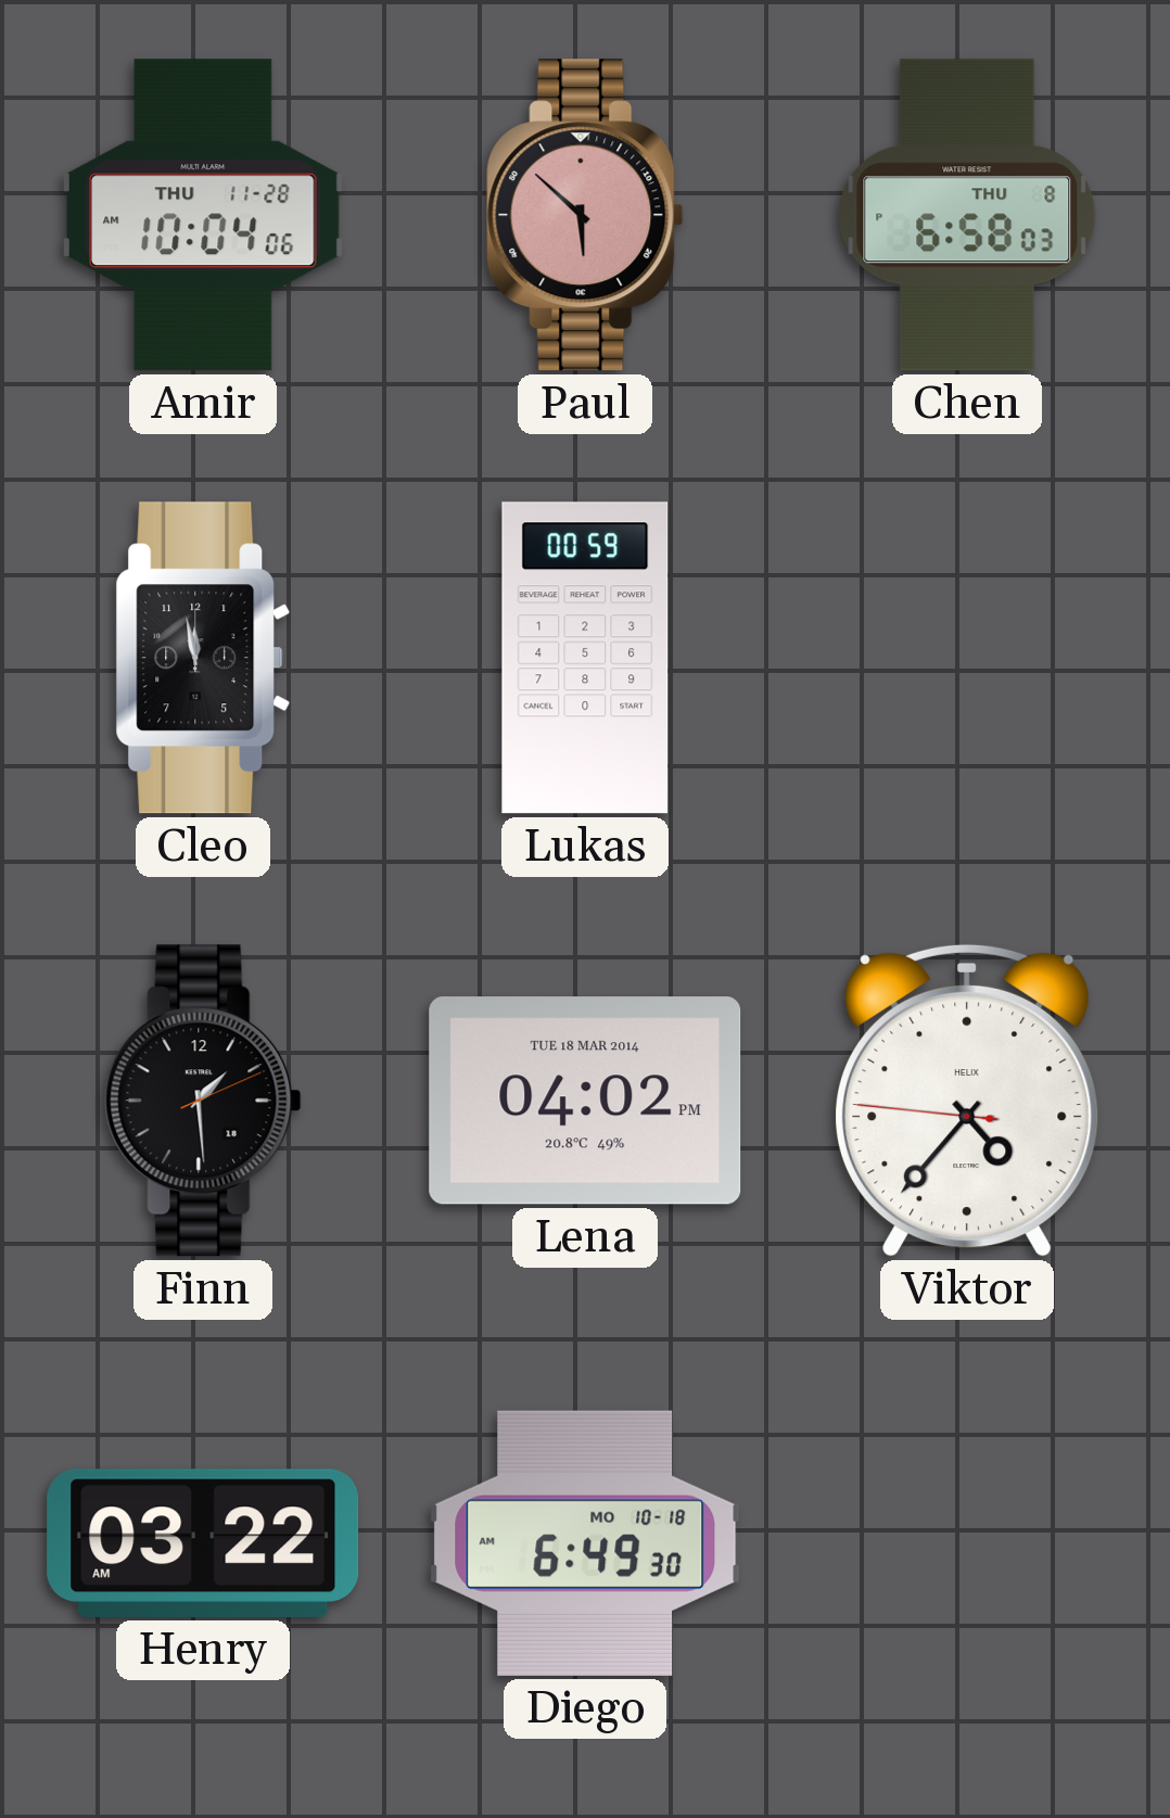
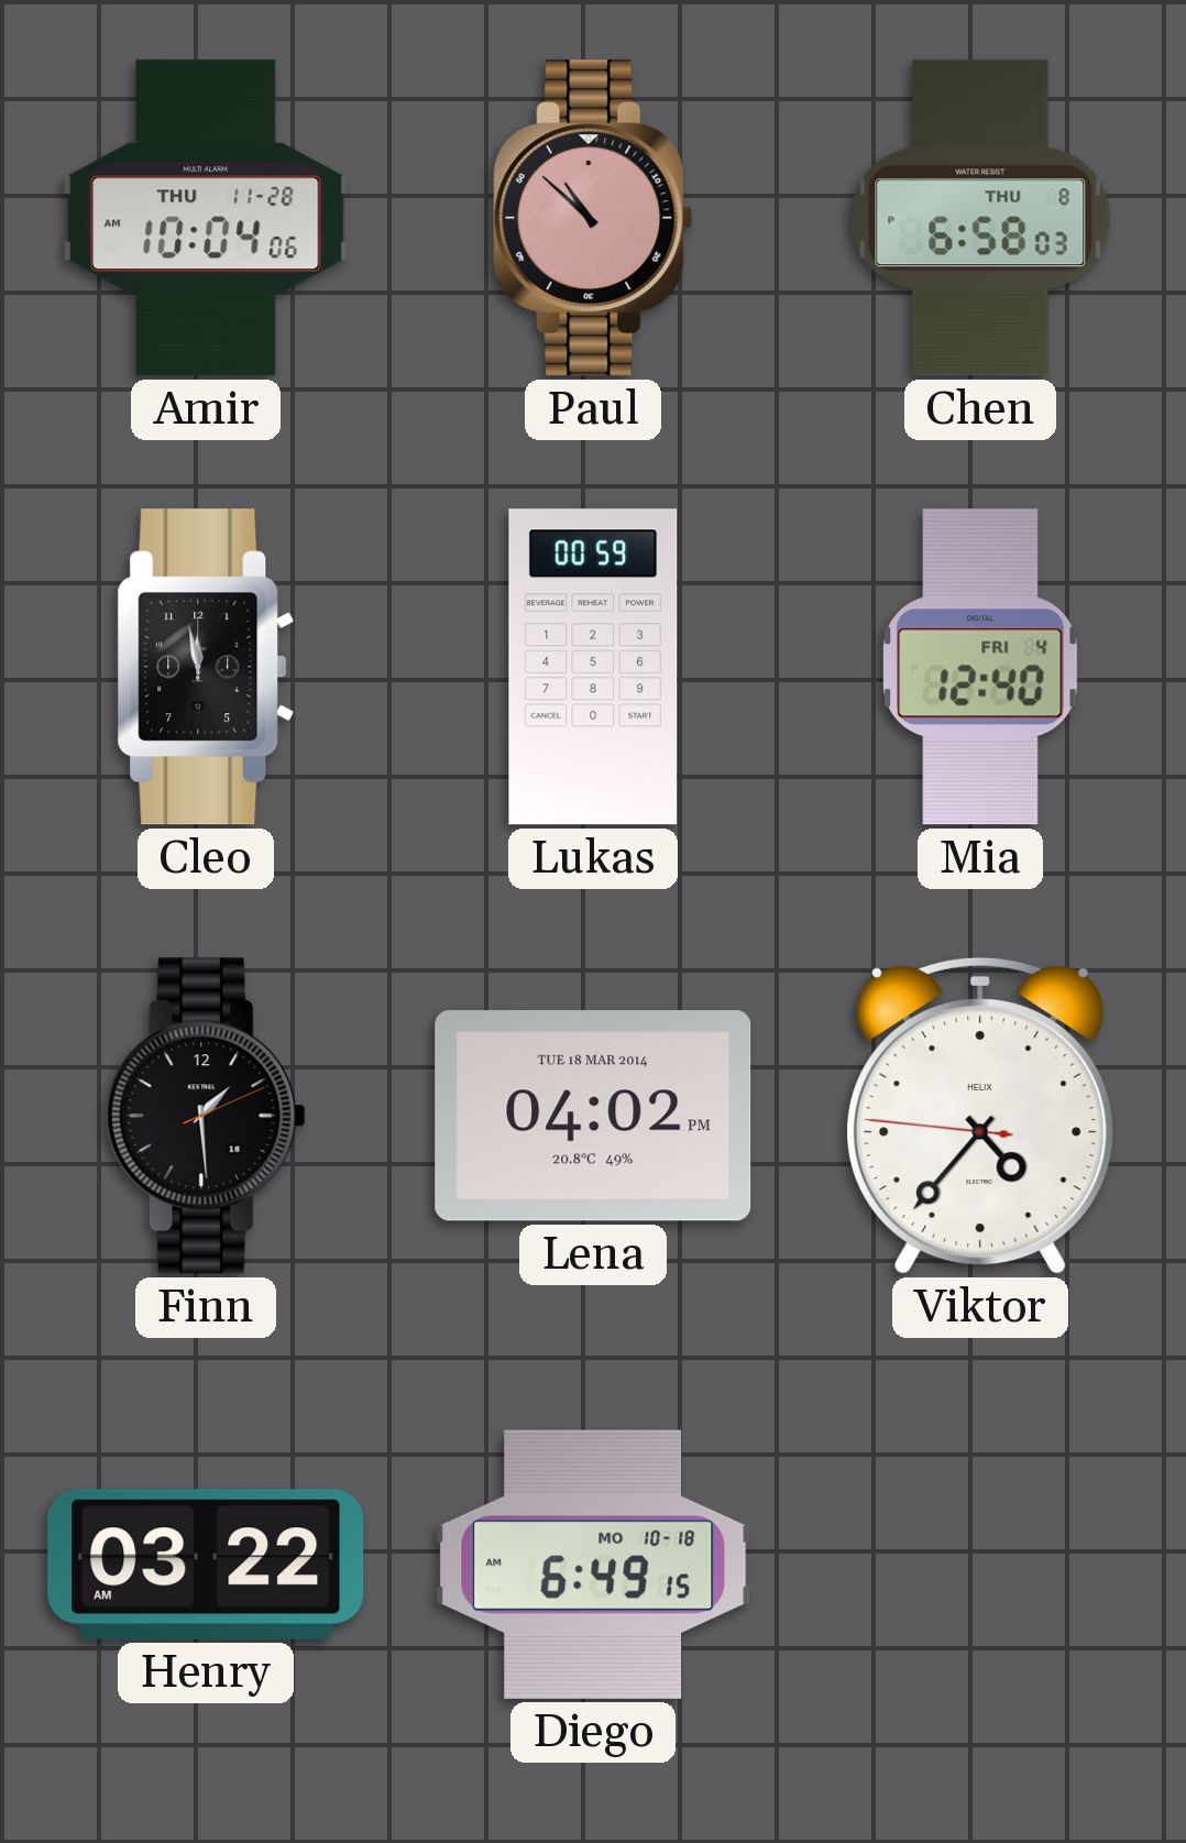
Paul: 5:52 -> 10:52
Mia: none -> 12:40
Diego: 6:49:30 AM -> 6:49:15 AM
